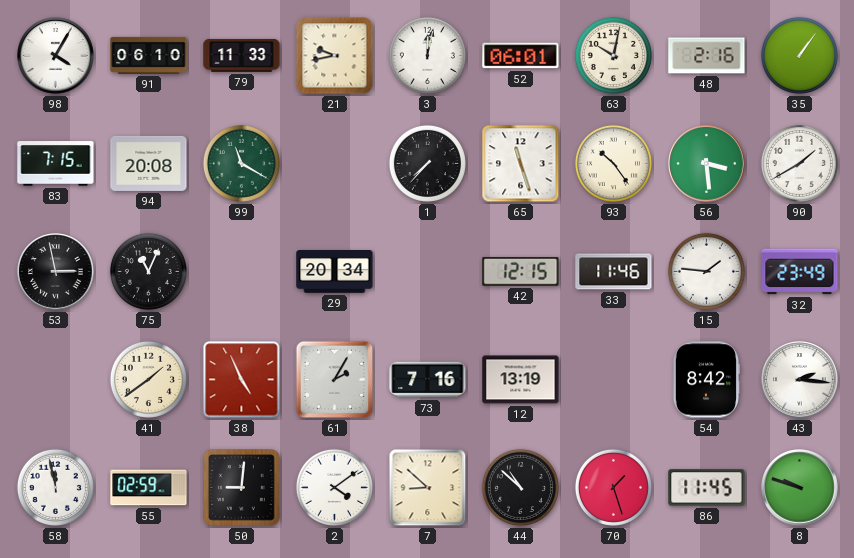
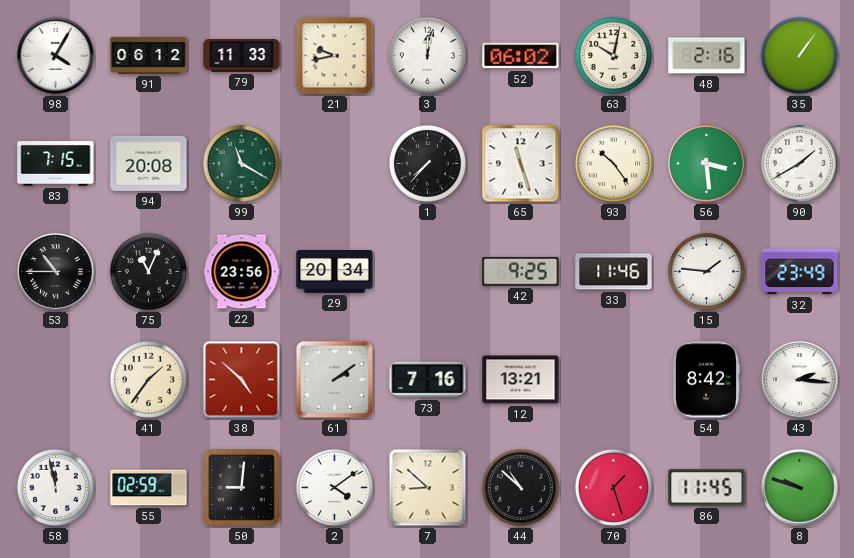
91: 06:10 -> 06:12
52: 06:01 -> 06:02
53: 2:58 -> 10:45
22: none -> 23:56
42: 12:15 -> 9:25
41: 1:39 -> 1:36
38: 4:56 -> 4:52
61: 2:05 -> 2:09
12: 13:19 -> 13:21
